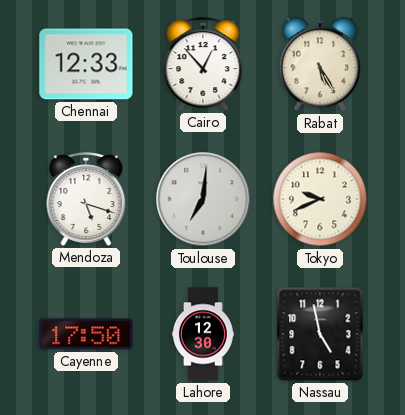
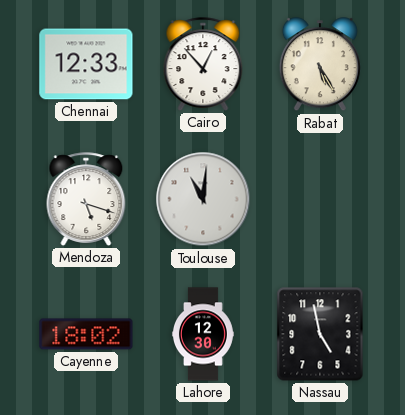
Toulouse: 7:01 -> 11:01
Tokyo: 9:41 -> none
Cayenne: 17:50 -> 18:02
